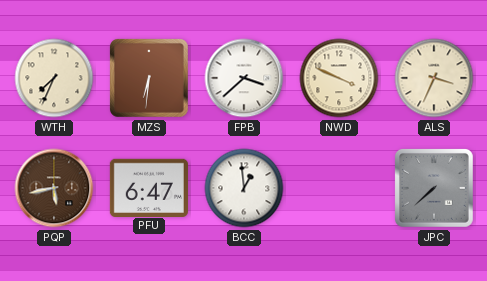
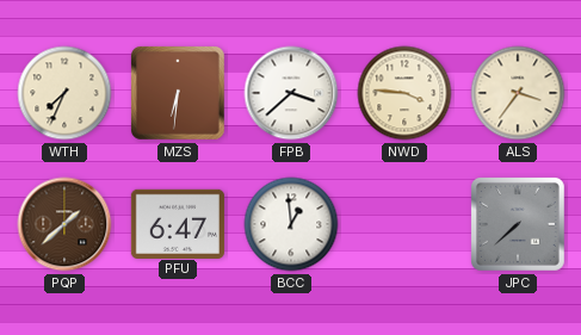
NWD: 3:49 -> 3:46
ALS: 3:34 -> 3:36
PQP: 5:43 -> 1:38
